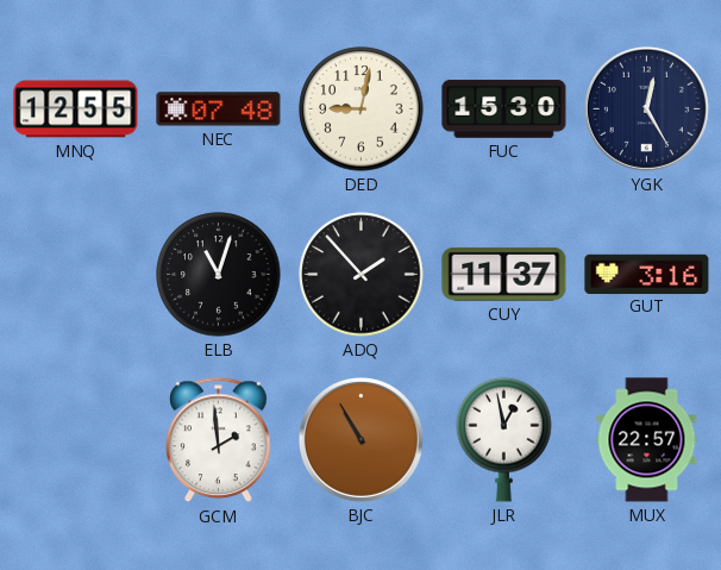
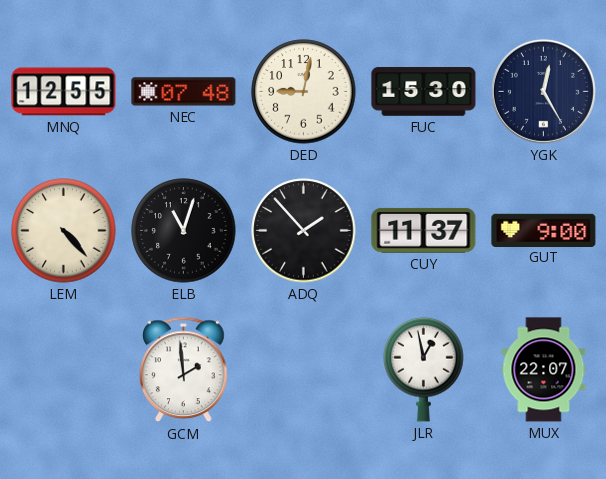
LEM: none -> 4:23
GUT: 3:16 -> 9:00
BJC: 10:55 -> none
MUX: 22:57 -> 22:07
